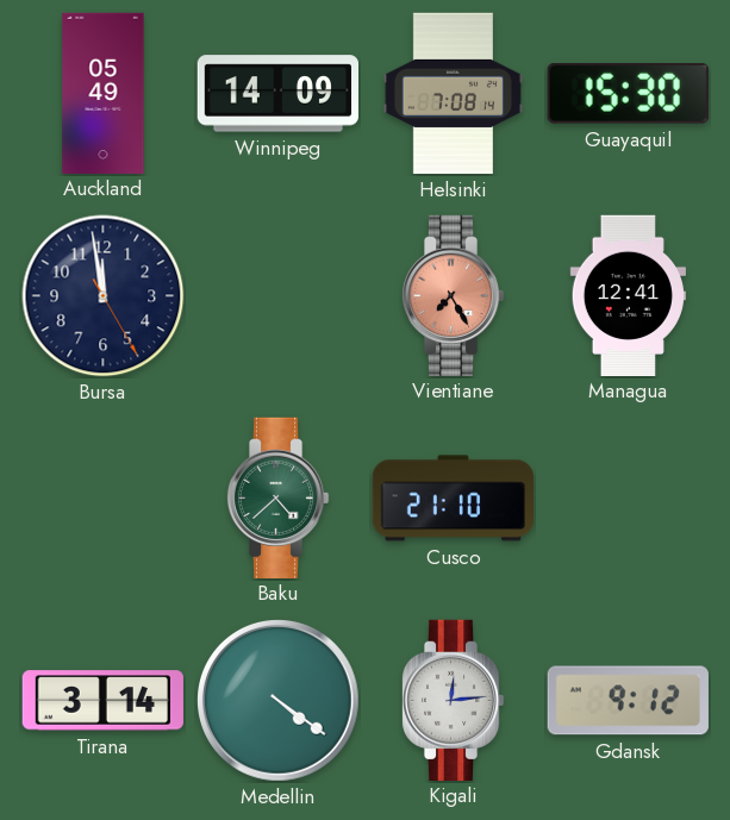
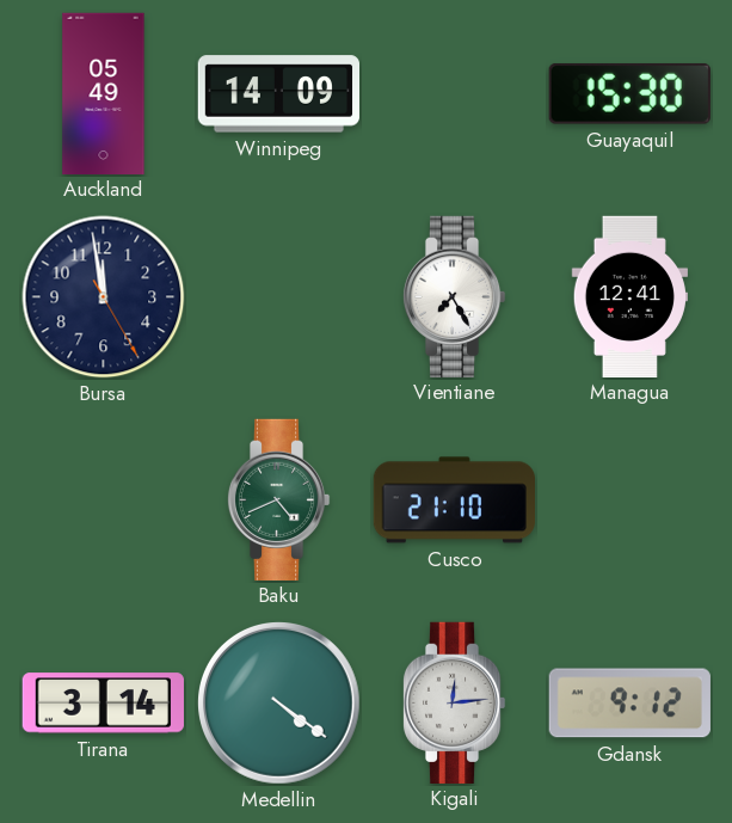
Helsinki: 7:08 -> none
Vientiane dial: salmon -> white
Baku: 4:38 -> 4:41
